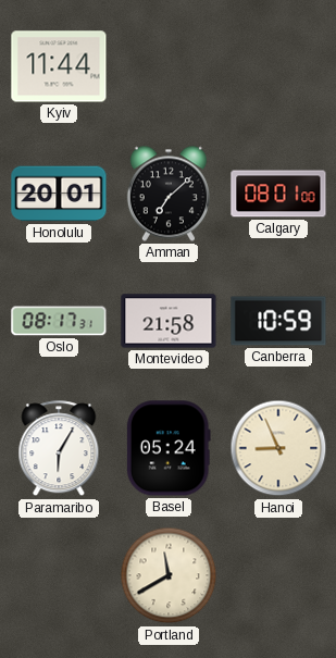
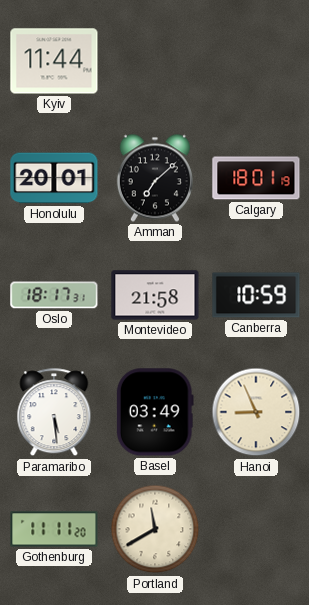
Calgary: 08:01 -> 18:01
Oslo: 08:17 -> 18:17
Paramaribo: 6:05 -> 5:29
Basel: 05:24 -> 03:49
Gothenburg: none -> 11:11
